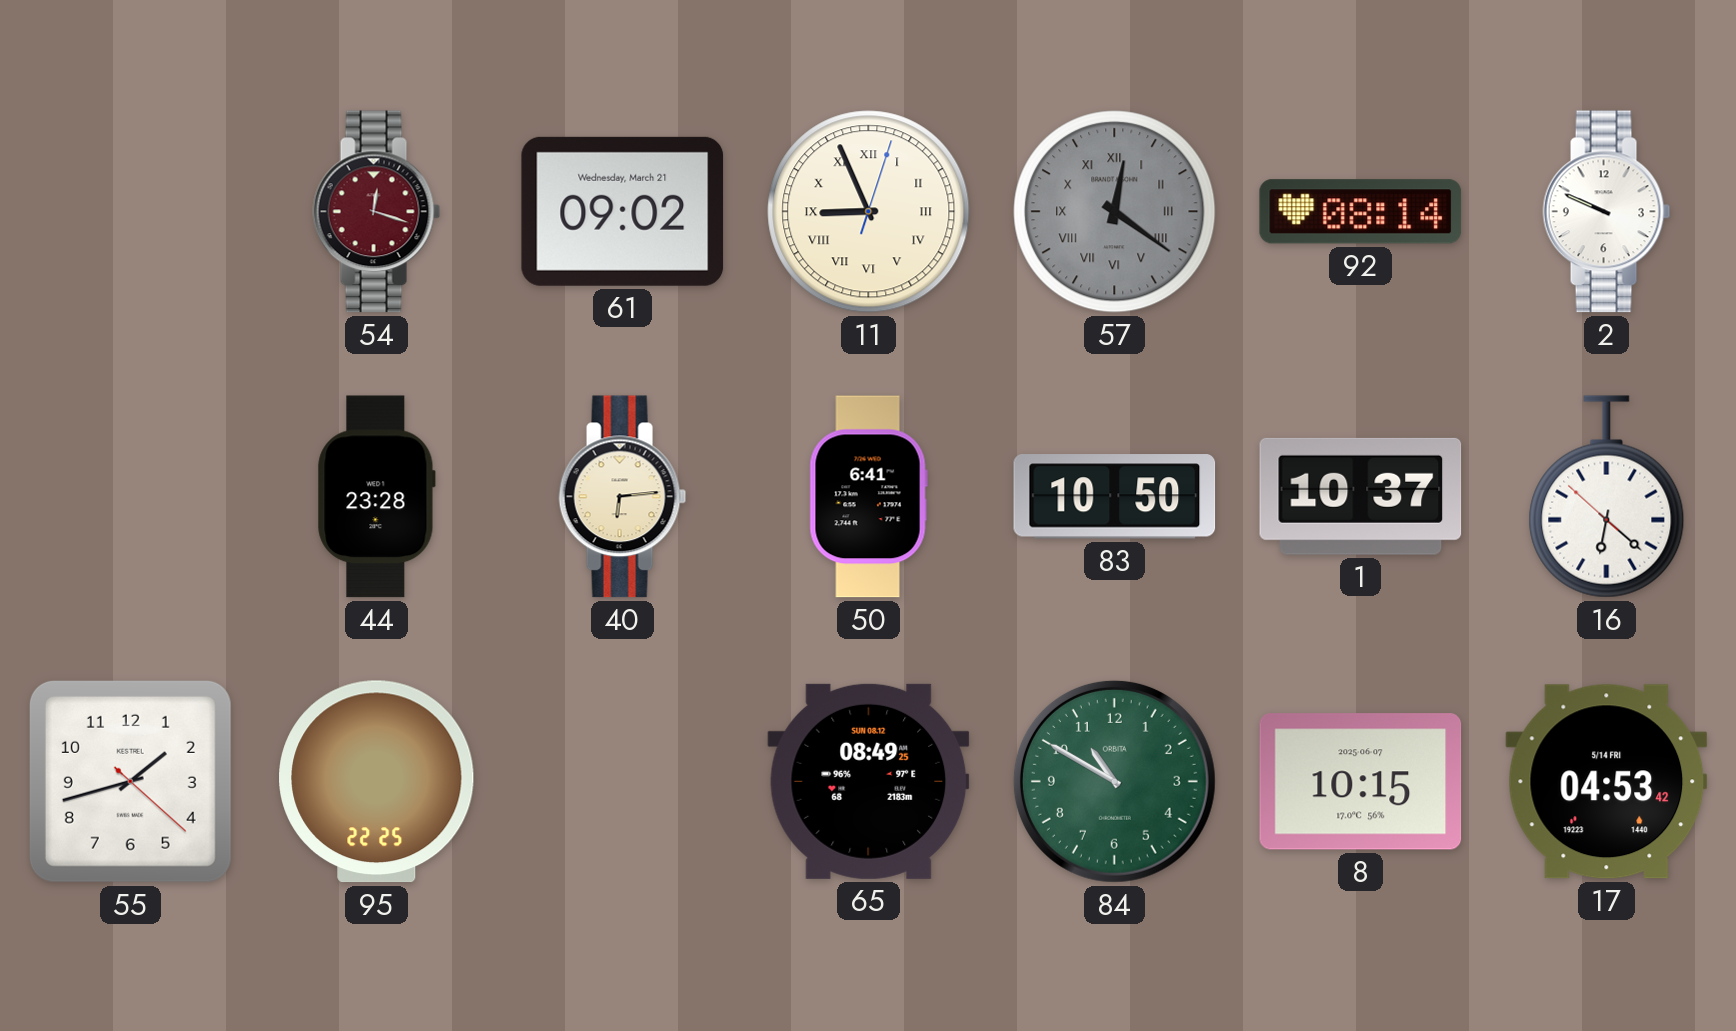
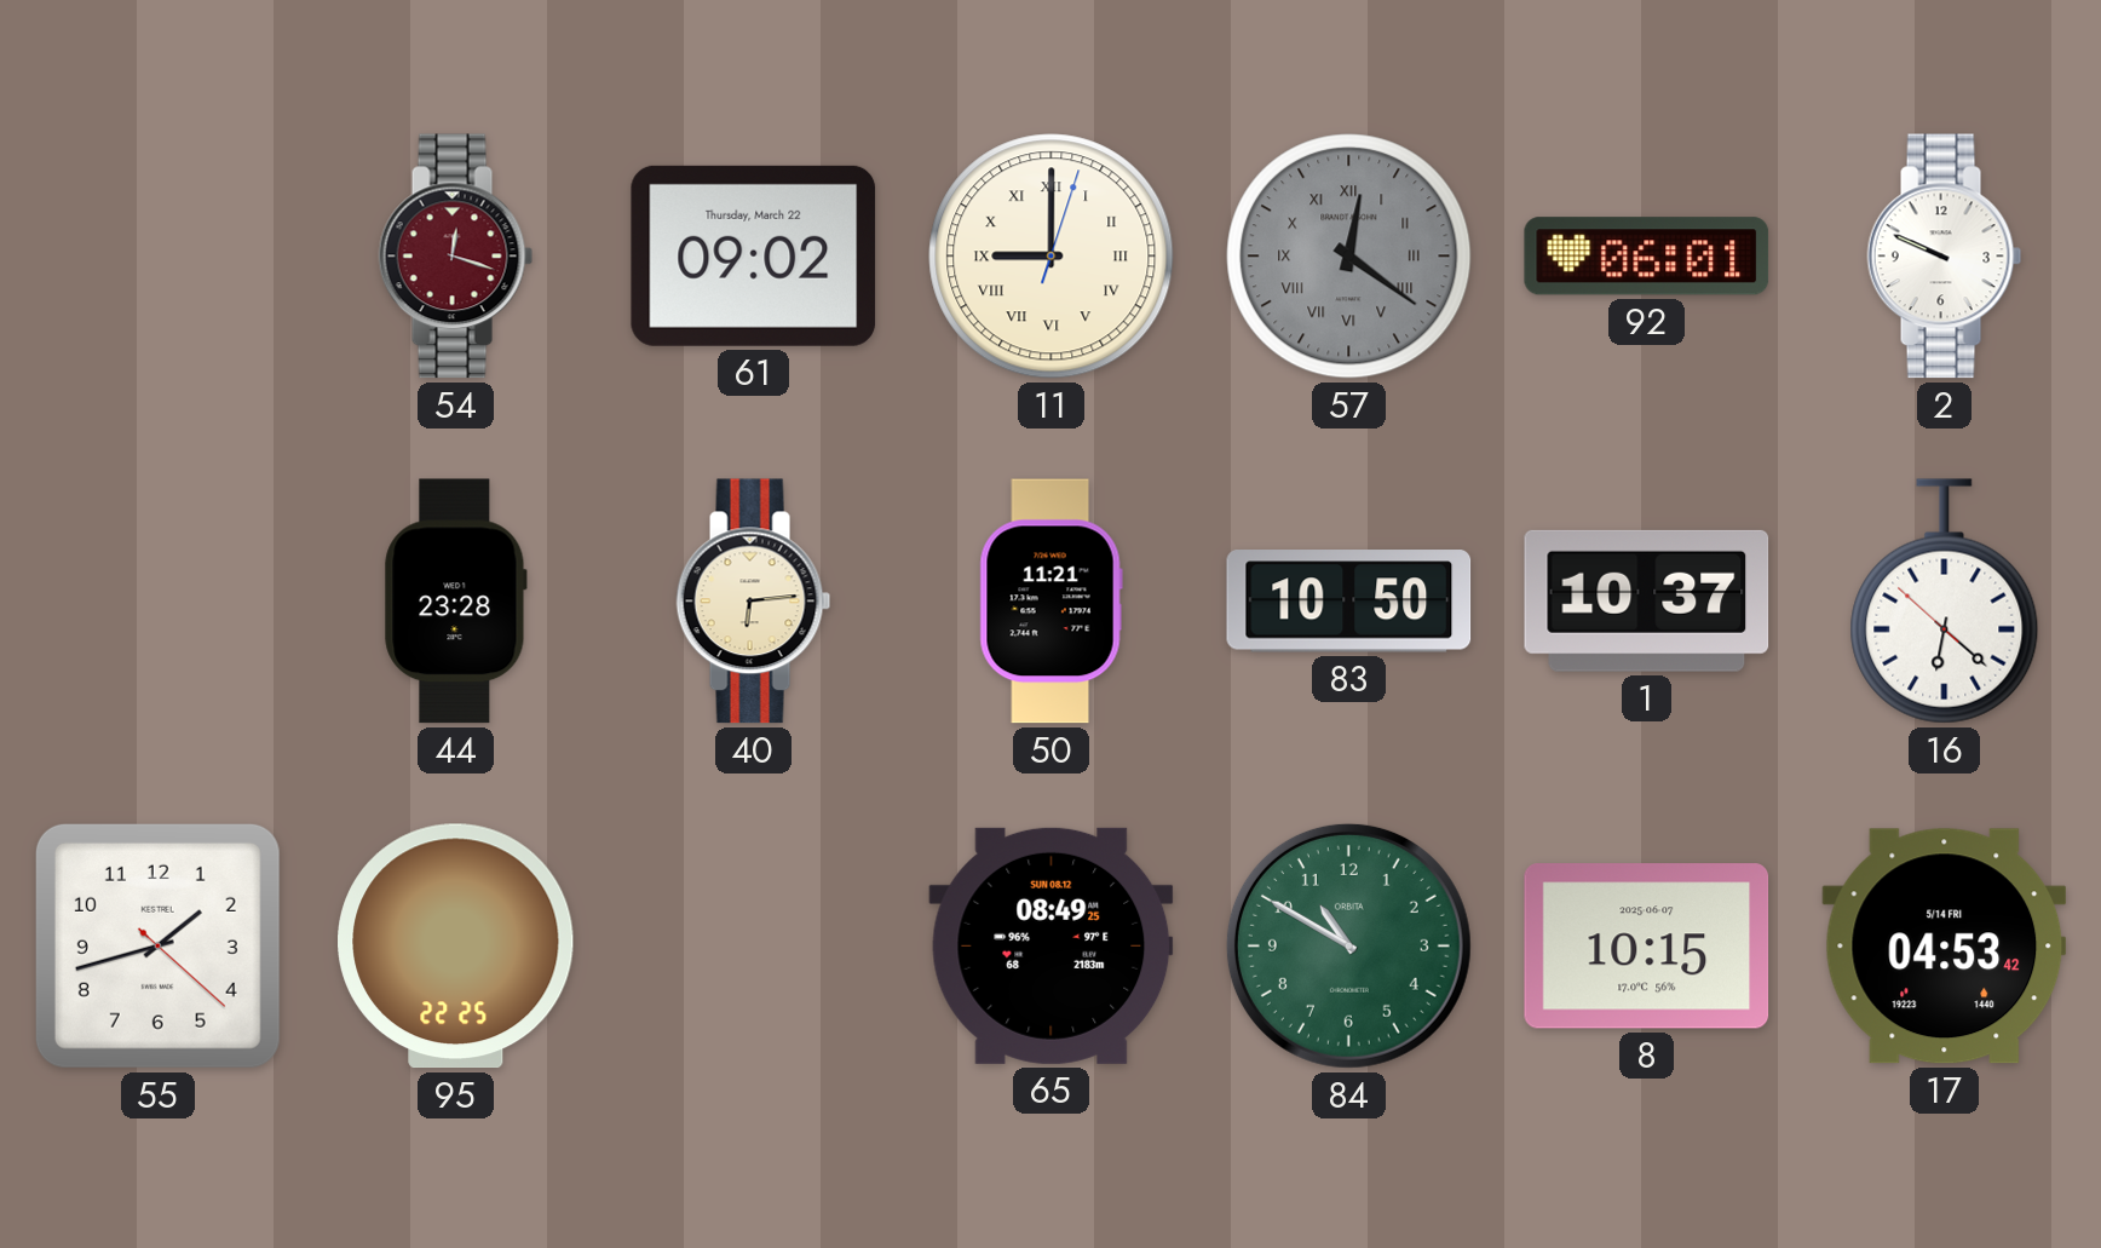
61 date: Wednesday, March 21 -> Thursday, March 22
11: 8:56 -> 9:00
92: 08:14 -> 06:01
50: 6:41 -> 11:21
